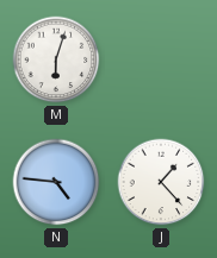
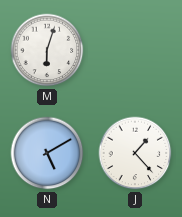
N: 4:46 -> 5:10
